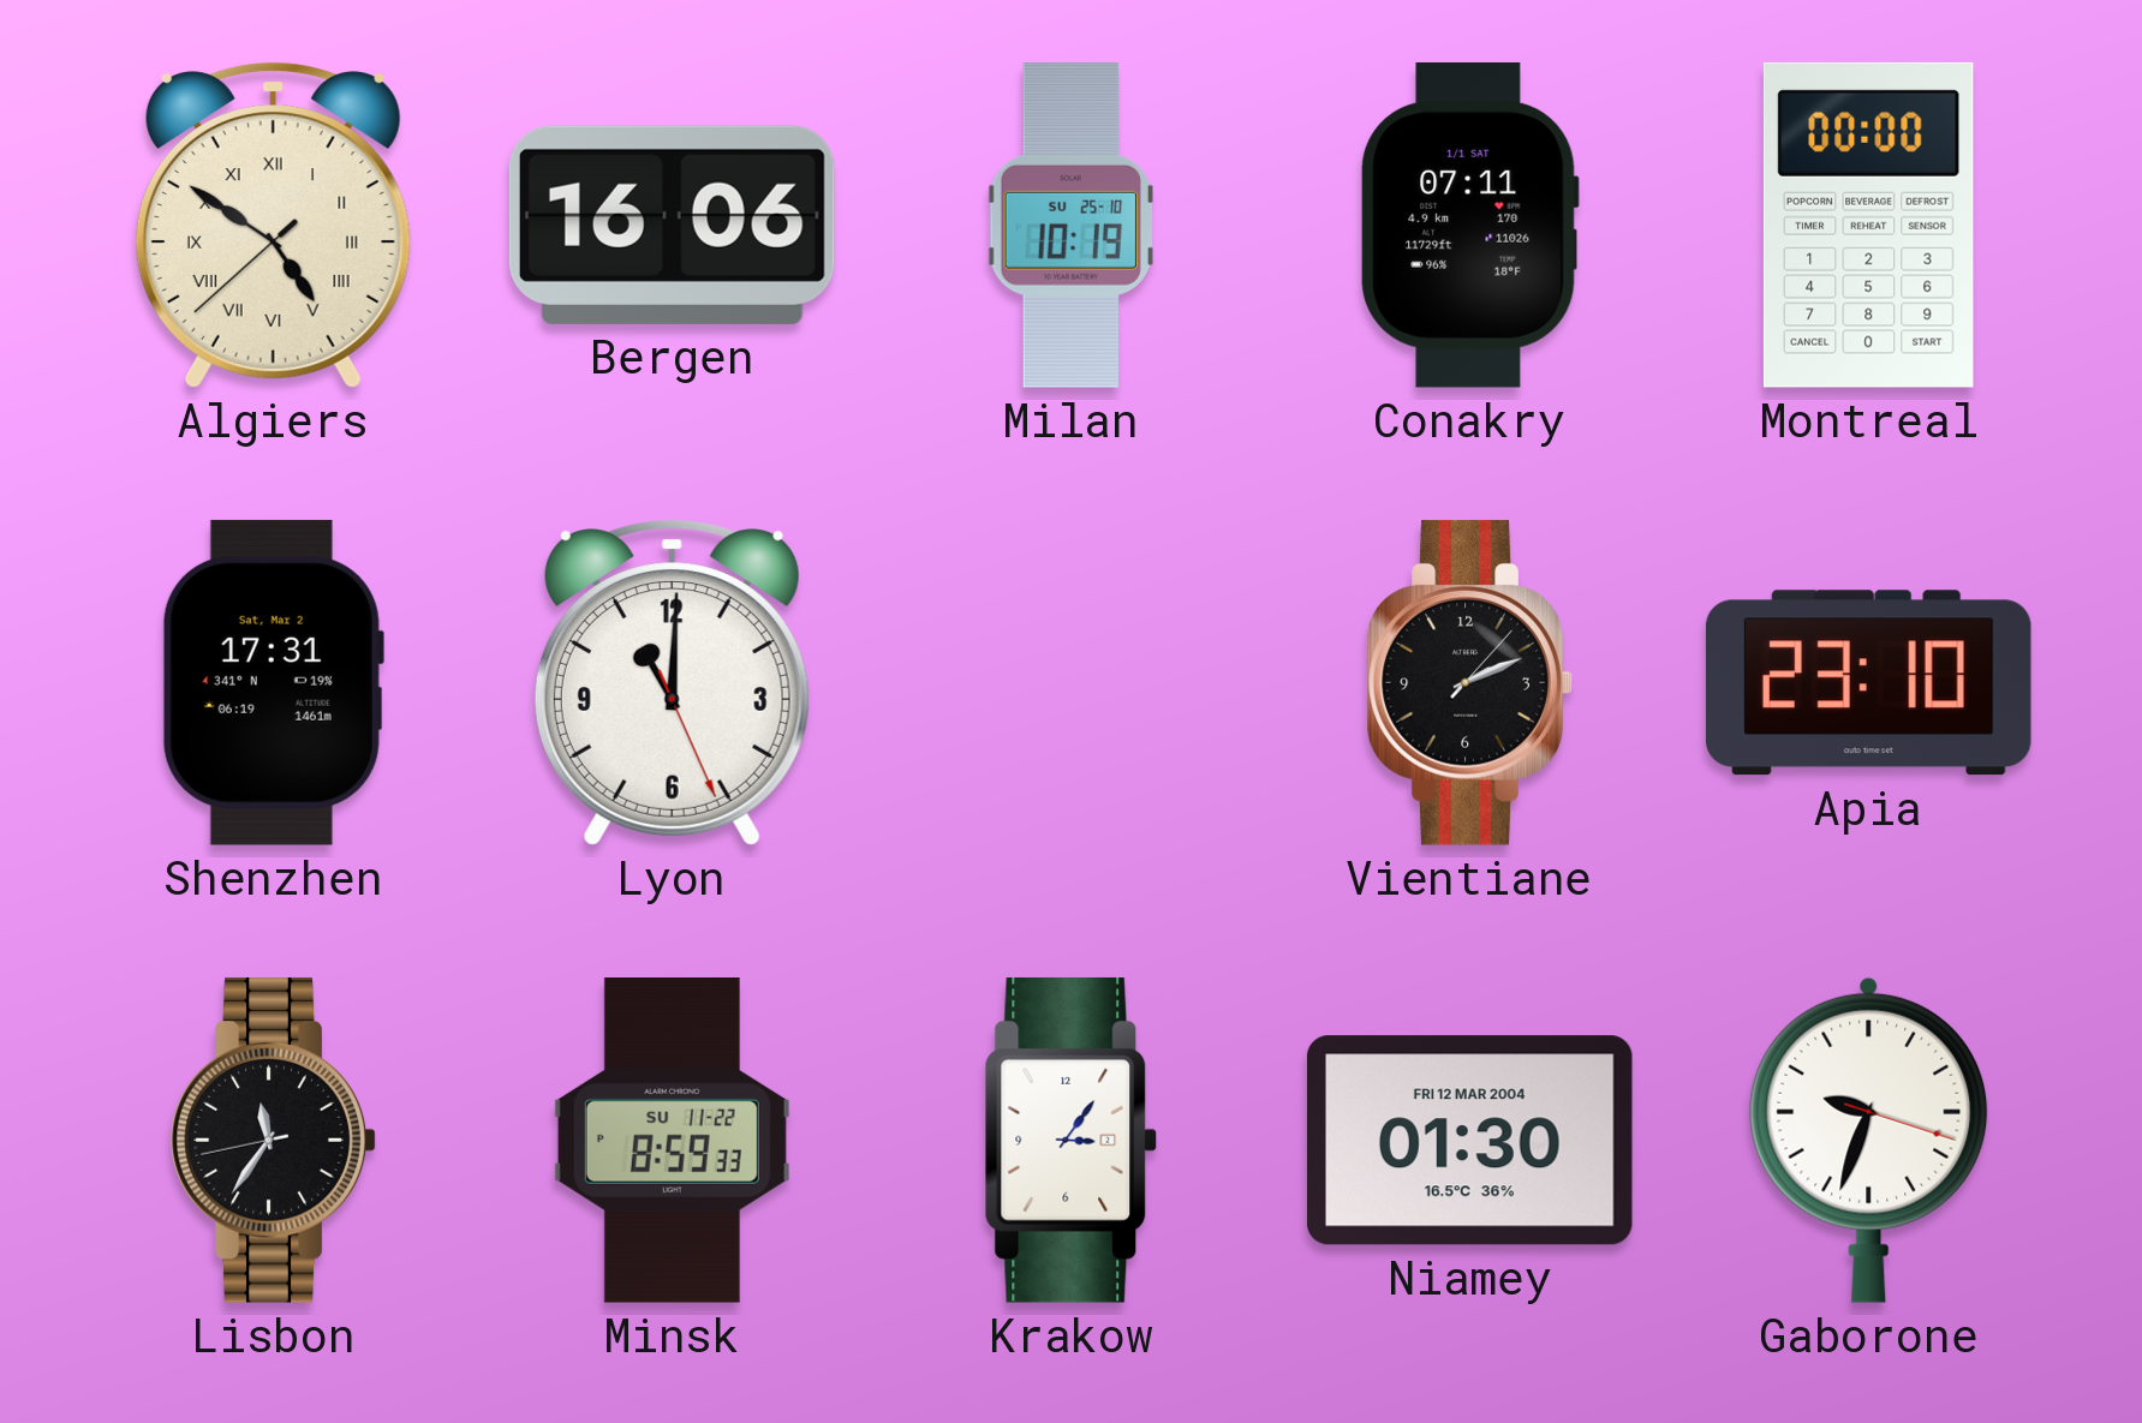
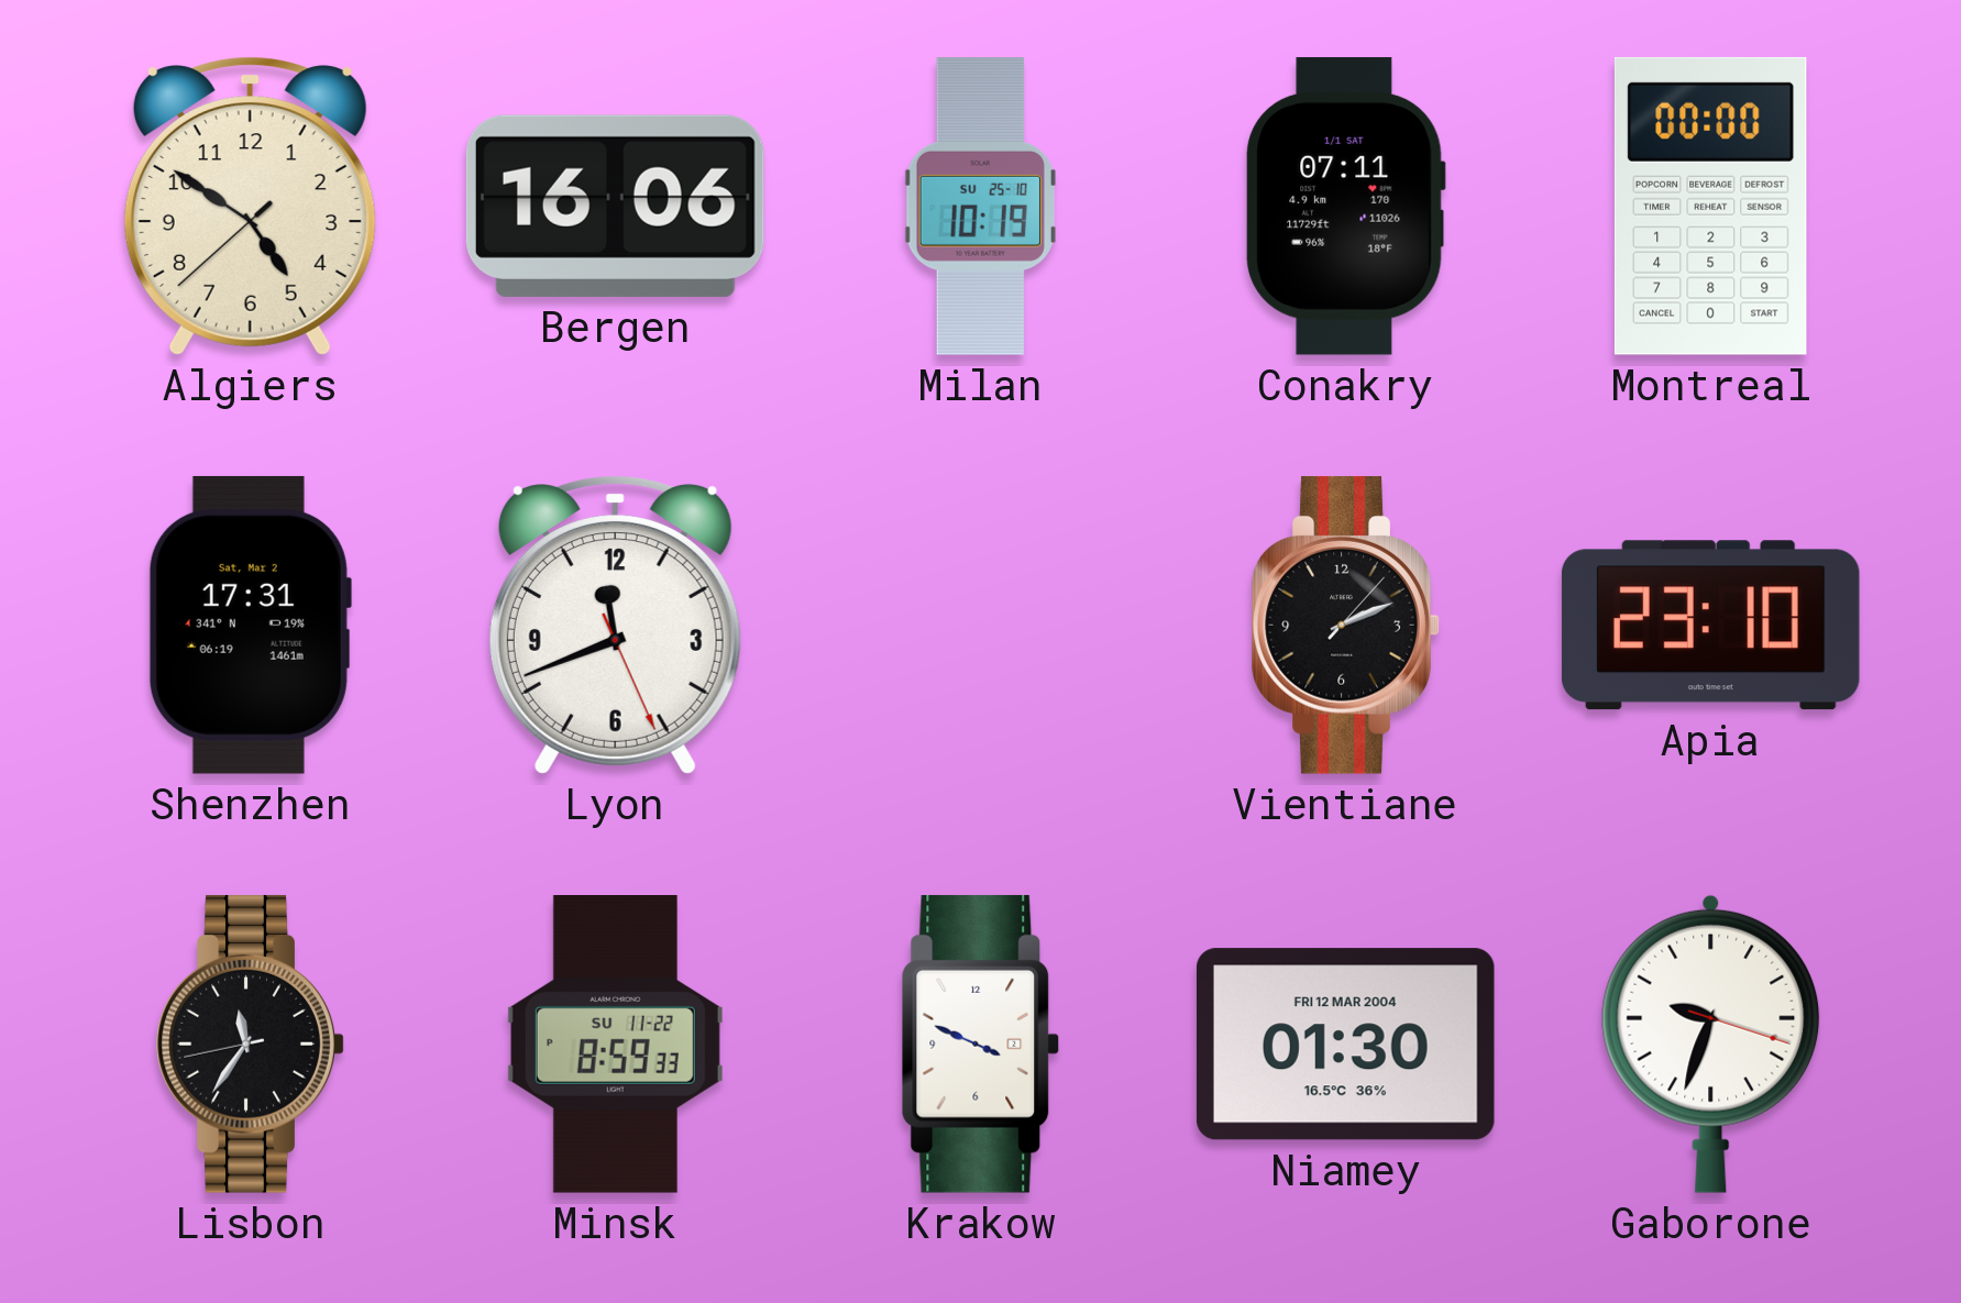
Algiers numerals: Roman -> Arabic
Lyon: 11:00 -> 11:41
Krakow: 3:06 -> 3:49
